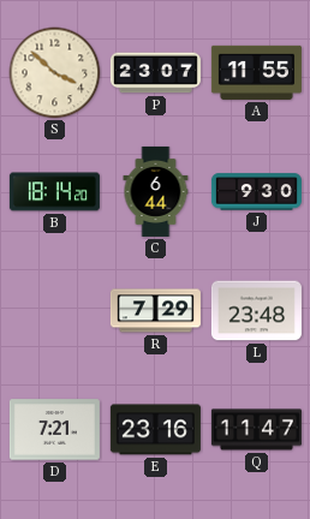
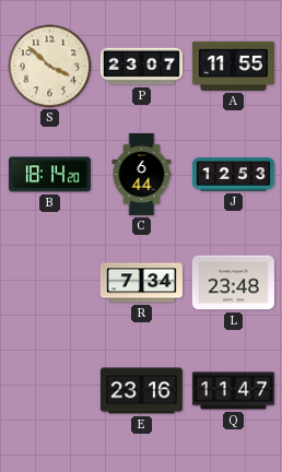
J: 9:30 -> 12:53
R: 7:29 -> 7:34
D: 7:21 -> none
